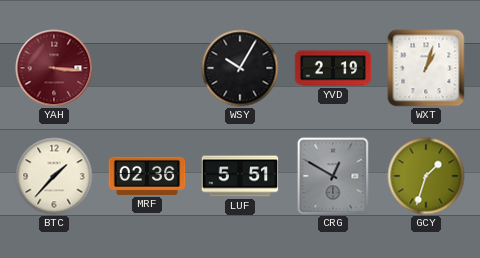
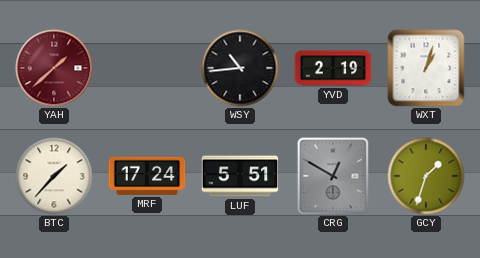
YAH: 3:16 -> 1:38
WSY: 10:05 -> 10:44
MRF: 02:36 -> 17:24
